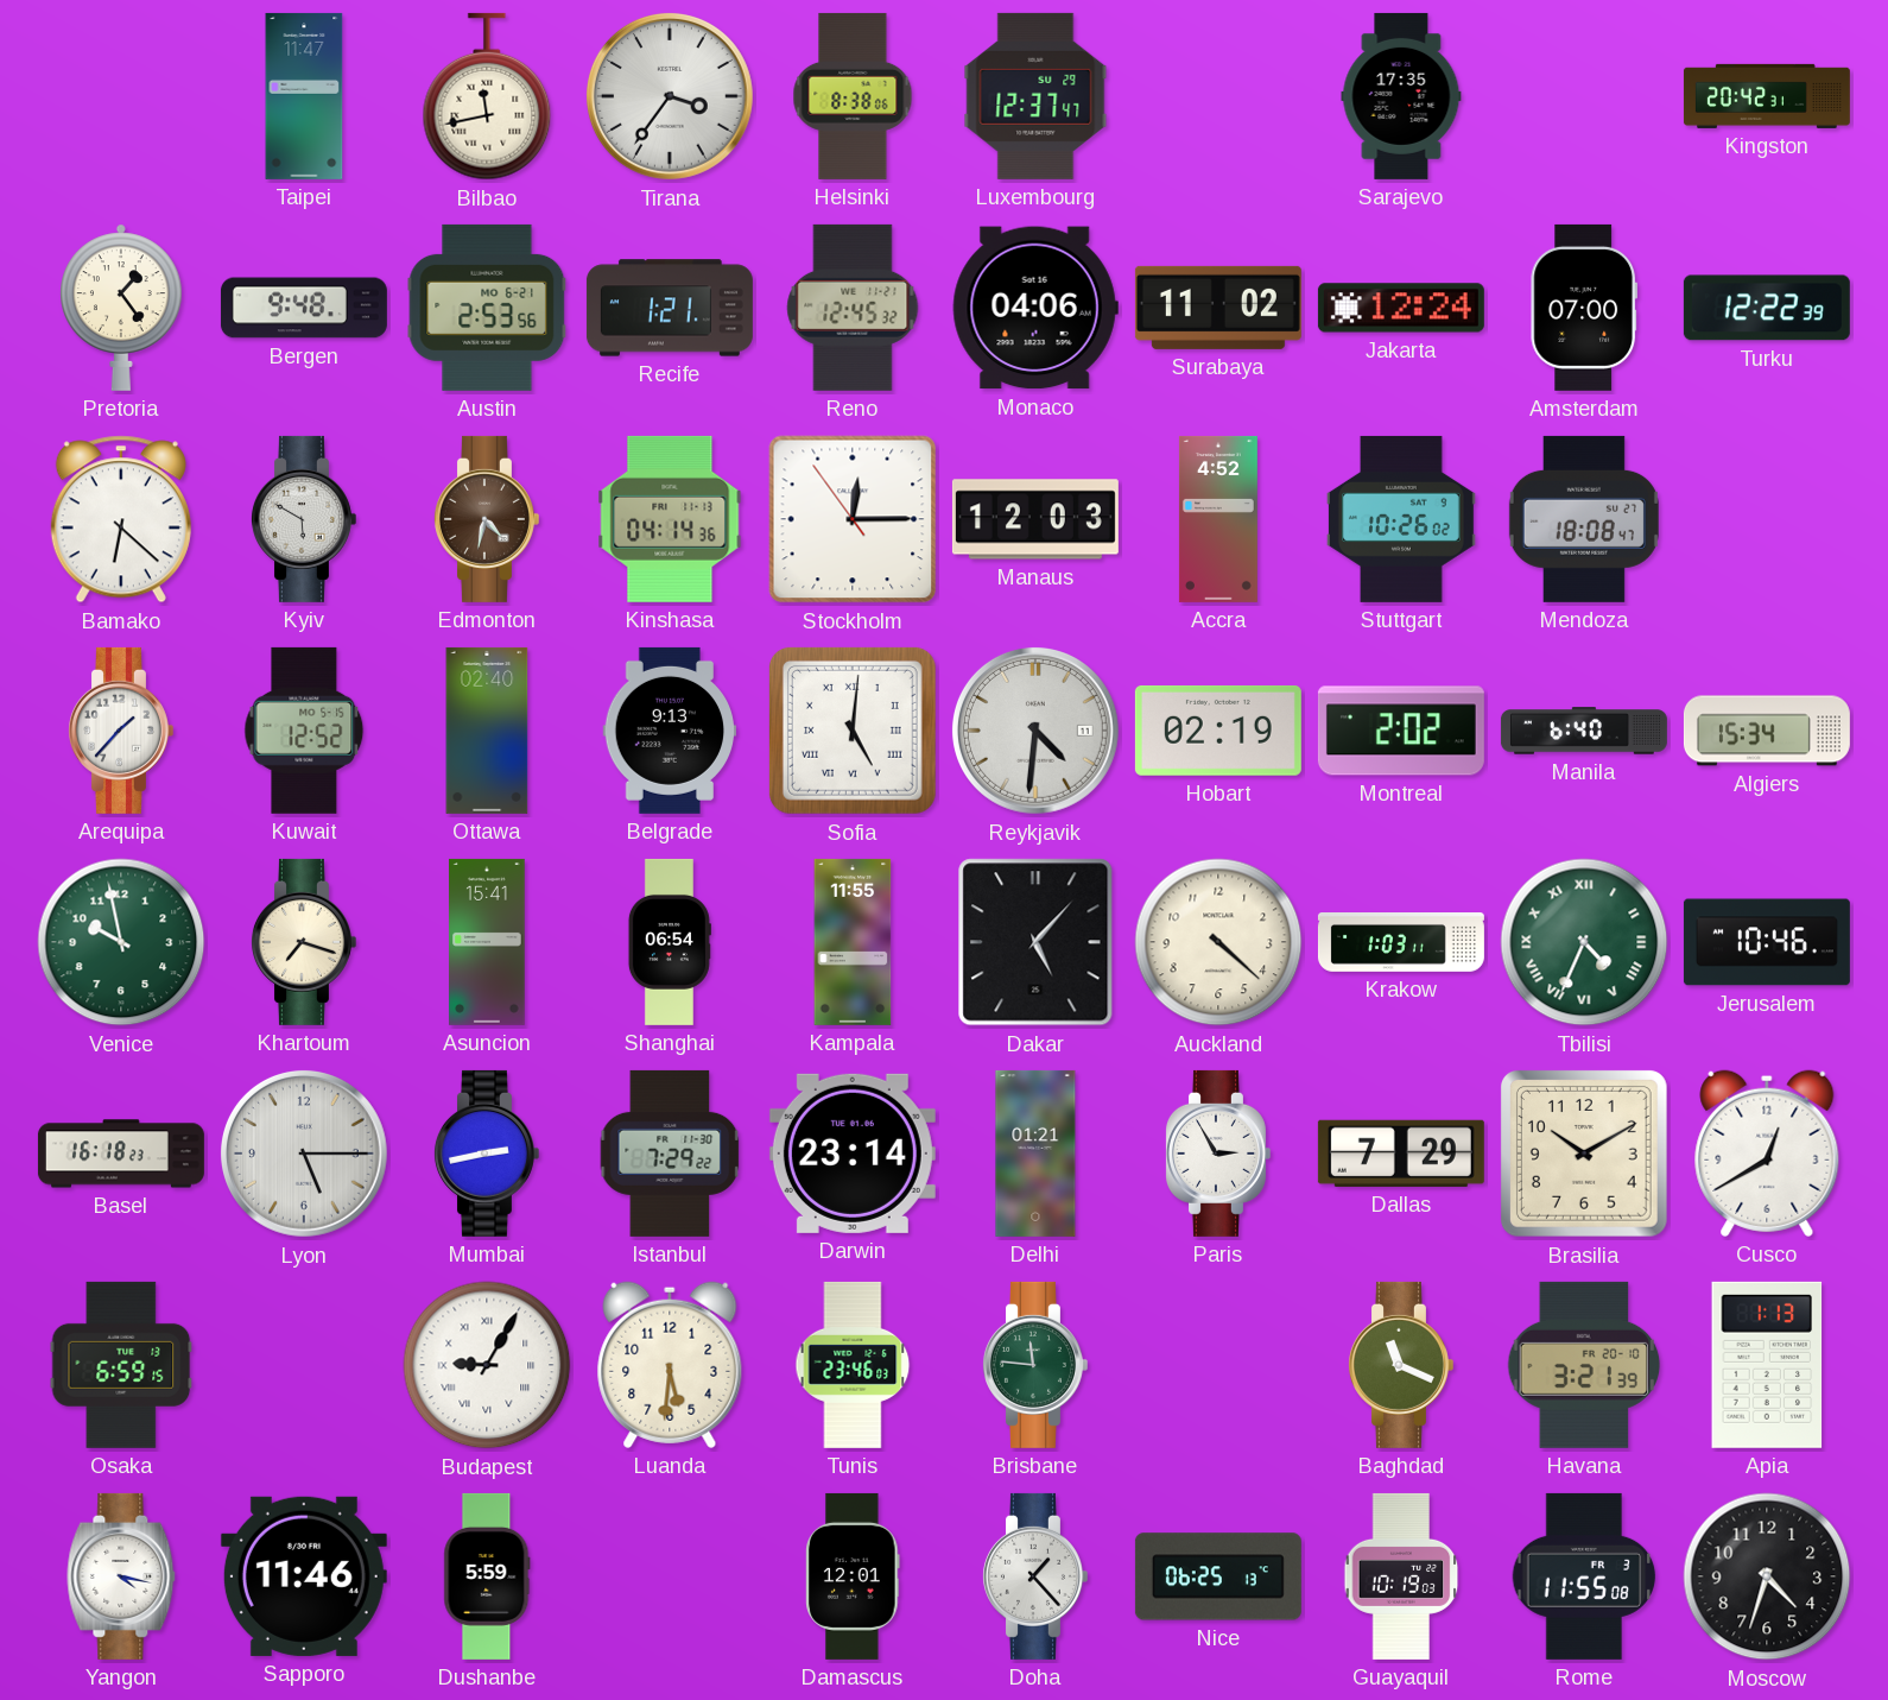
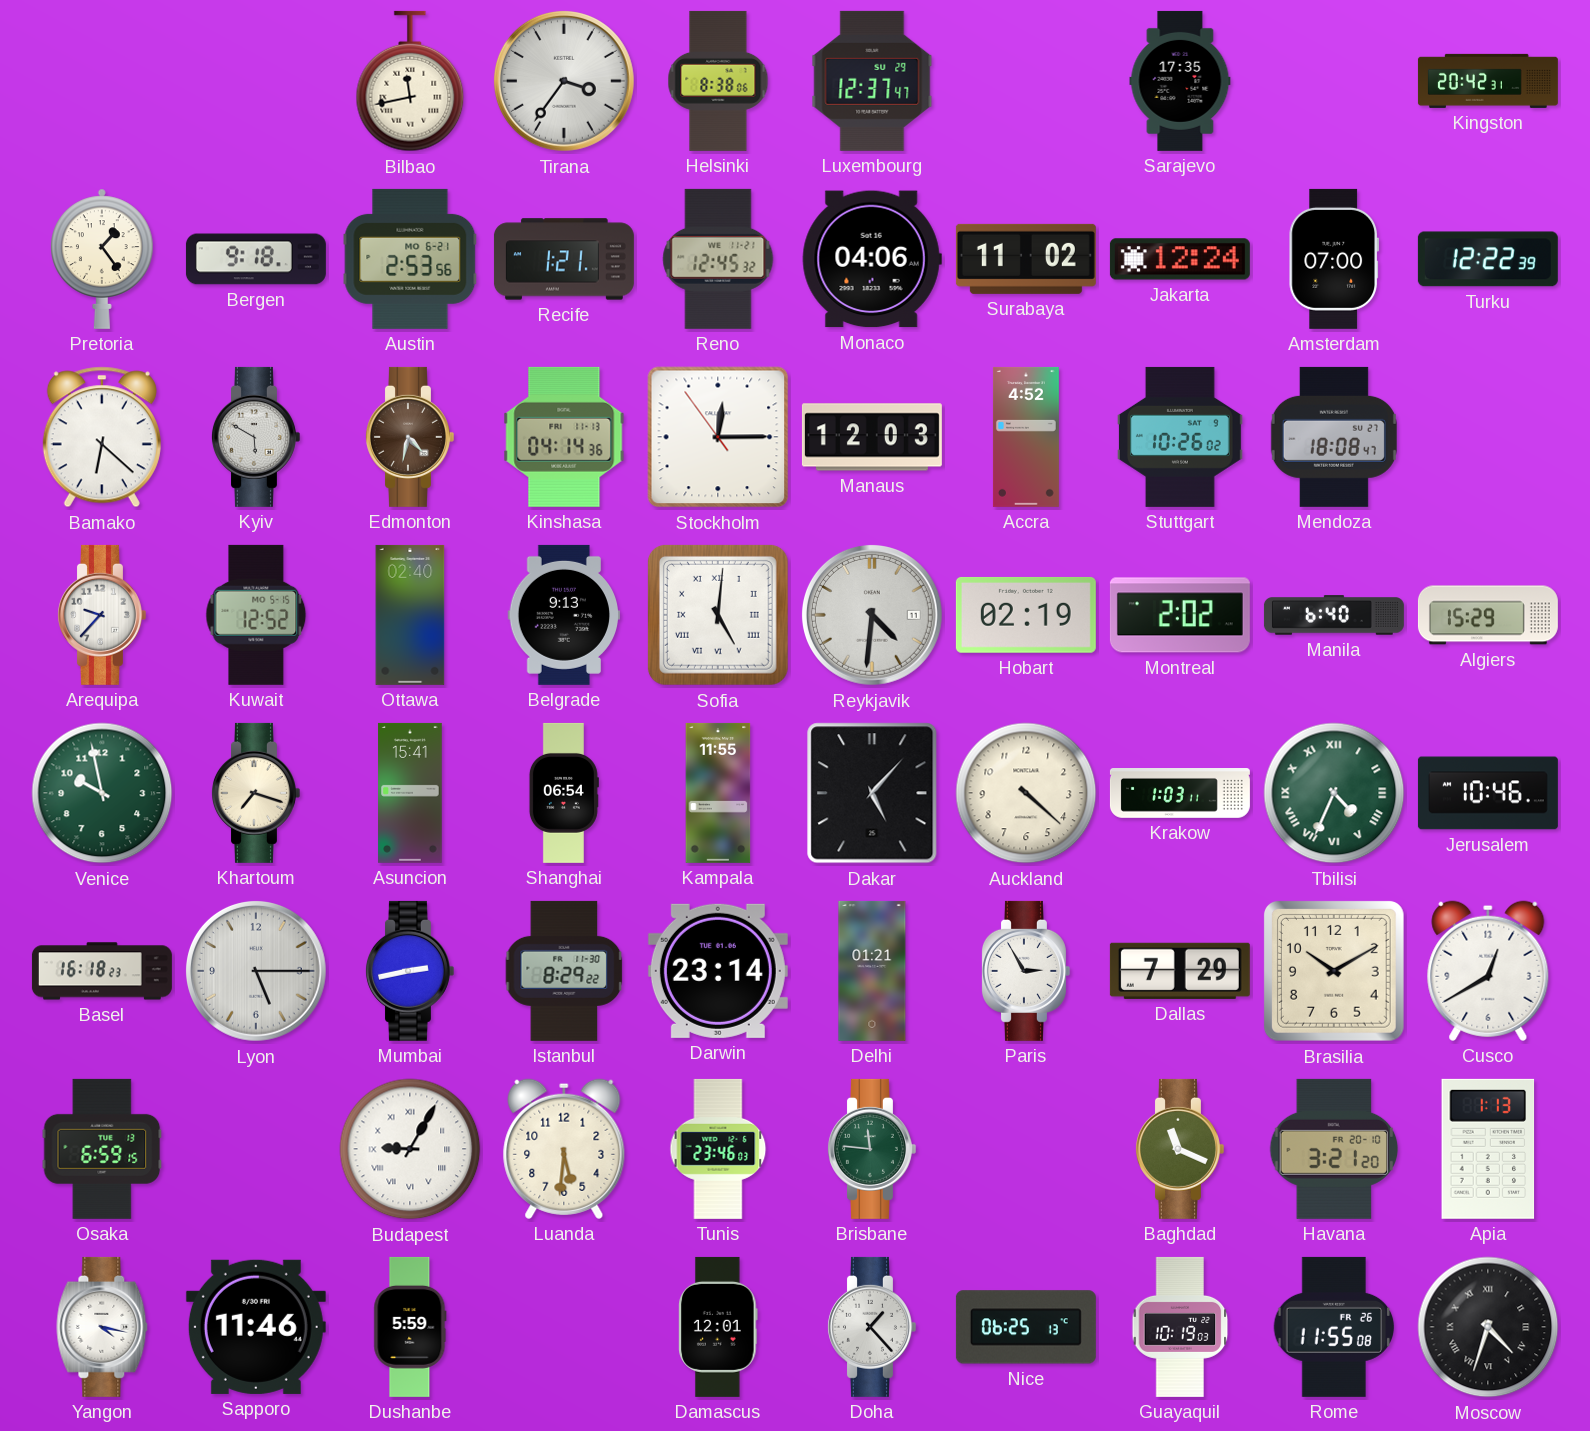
Taipei: 11:47 -> none
Bergen: 9:48 -> 9:18
Arequipa: 1:37 -> 9:37
Algiers: 15:34 -> 15:29
Istanbul: 7:29 -> 8:29
Havana: 3:21:39 -> 3:21:20
Rome date: FR 3 -> FR 26
Moscow numerals: Arabic -> Roman
